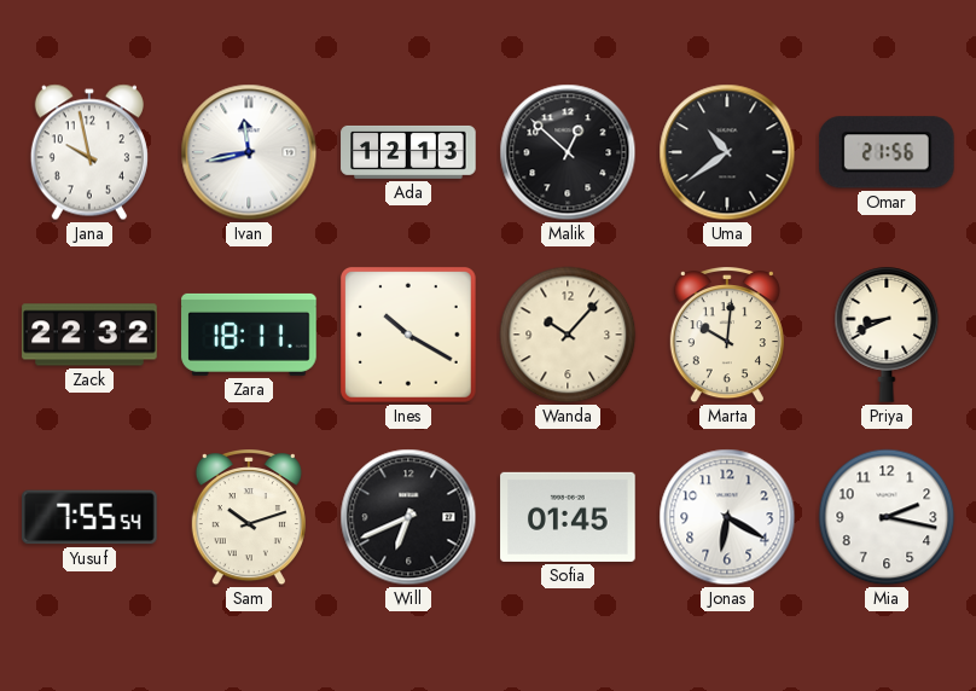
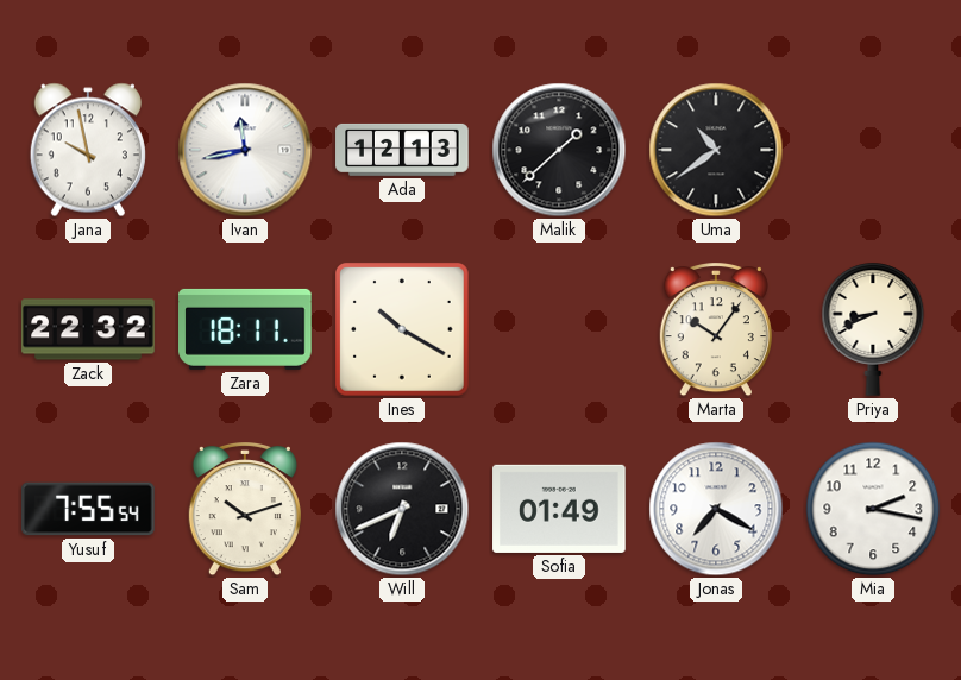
Malik: 12:52 -> 1:38
Omar: 21:56 -> none
Wanda: 10:07 -> none
Marta: 10:01 -> 10:06
Sofia: 01:45 -> 01:49
Jonas: 6:20 -> 7:20
